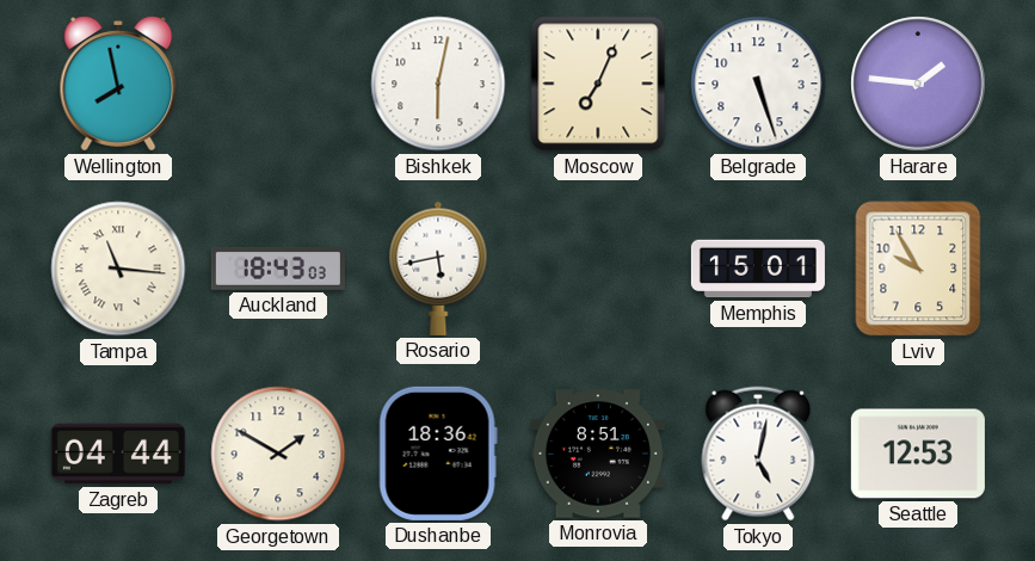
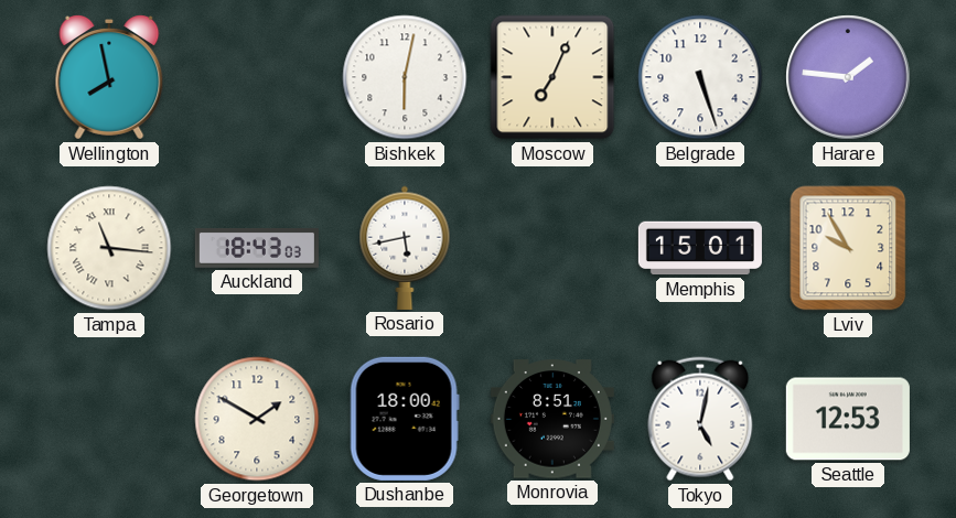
Zagreb: 04:44 -> none
Dushanbe: 18:36 -> 18:00
